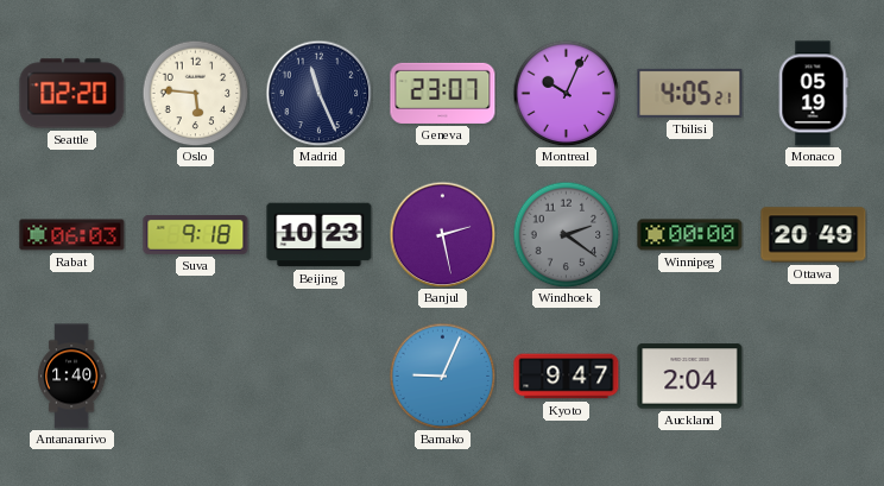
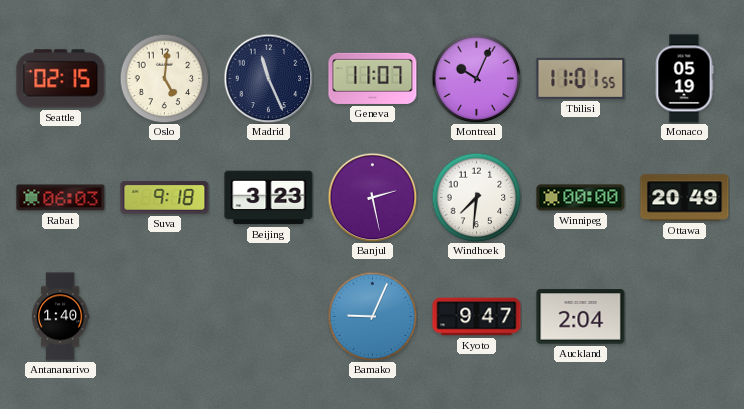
Seattle: 02:20 -> 02:15
Oslo: 5:46 -> 5:01
Geneva: 23:07 -> 11:07
Tbilisi: 4:05 -> 11:01
Beijing: 10:23 -> 3:23
Windhoek: 2:21 -> 7:31
Windhoek dial: grey -> white
